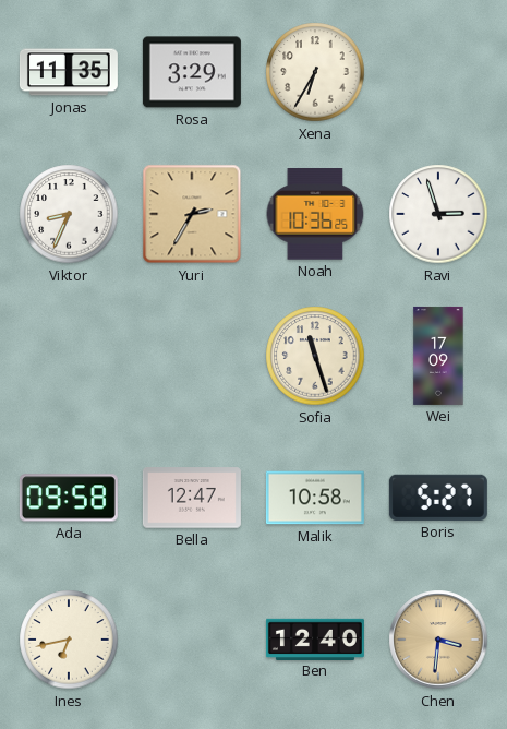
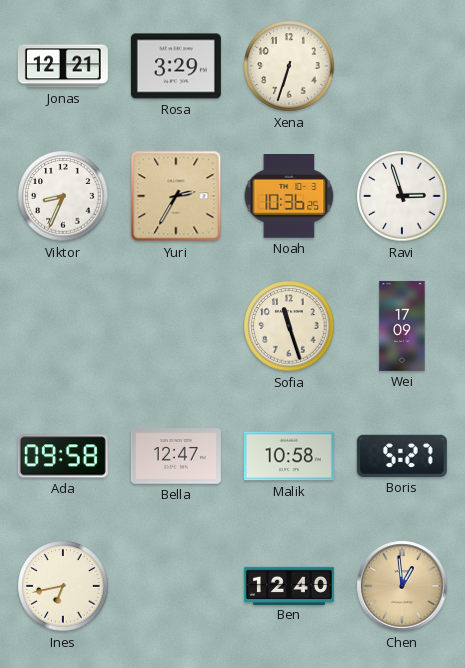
Jonas: 11:35 -> 12:21
Xena: 6:35 -> 6:33
Chen: 3:31 -> 12:59
